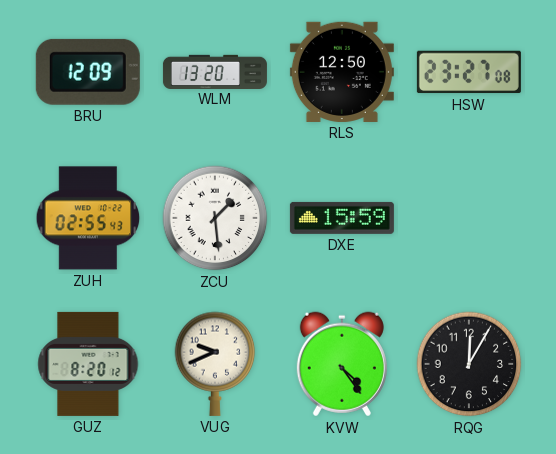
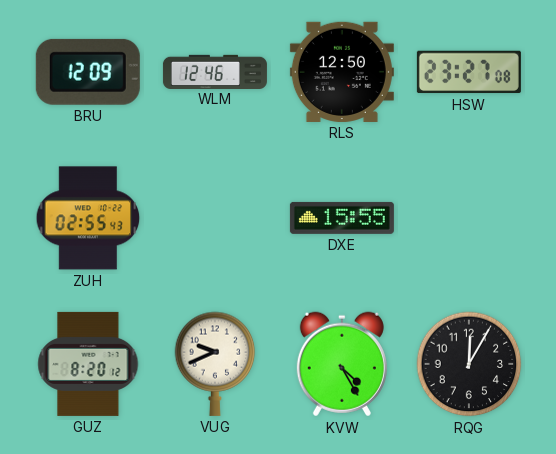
WLM: 13:20 -> 12:46
ZCU: 1:29 -> none
DXE: 15:59 -> 15:55
KVW: 4:24 -> 4:25
